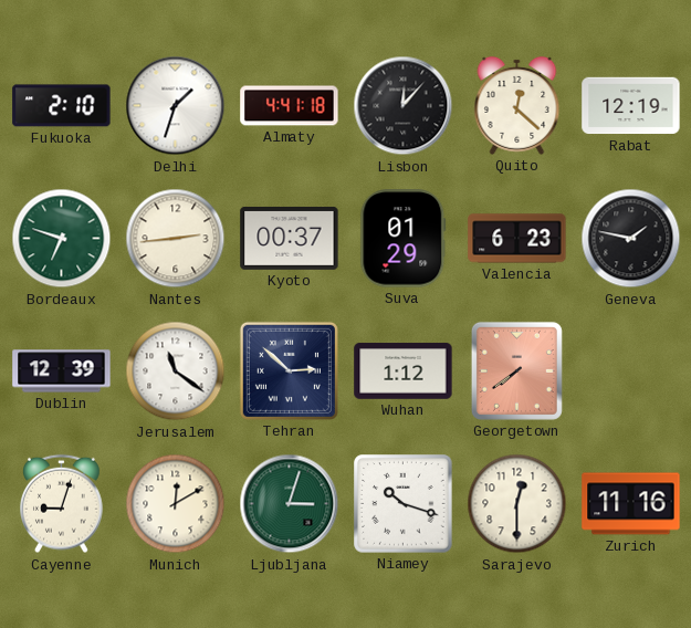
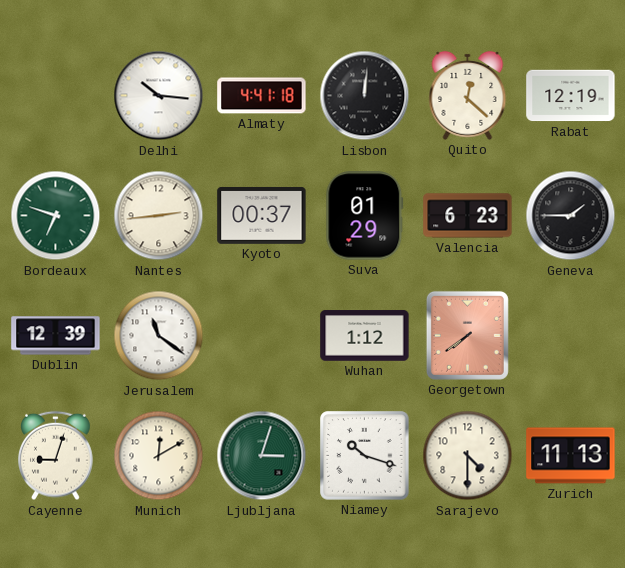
Fukuoka: 2:10 -> none
Delhi: 1:33 -> 10:16
Lisbon: 12:07 -> 12:01
Geneva: 1:47 -> 1:45
Tehran: 2:52 -> none
Sarajevo: 12:30 -> 4:30
Zurich: 11:16 -> 11:13
